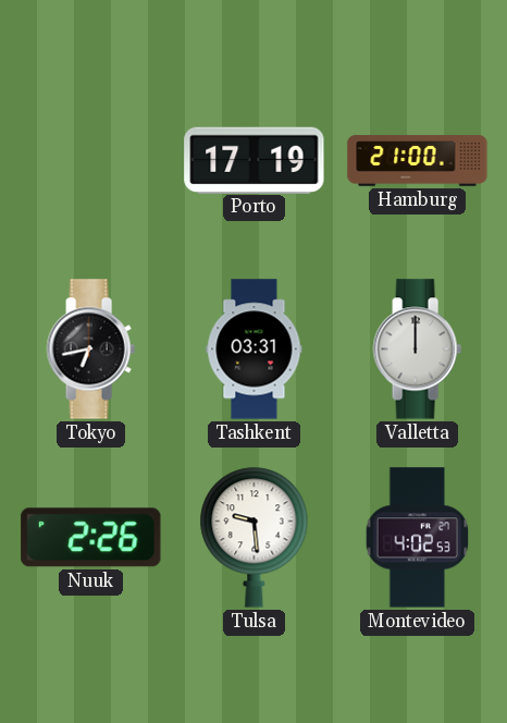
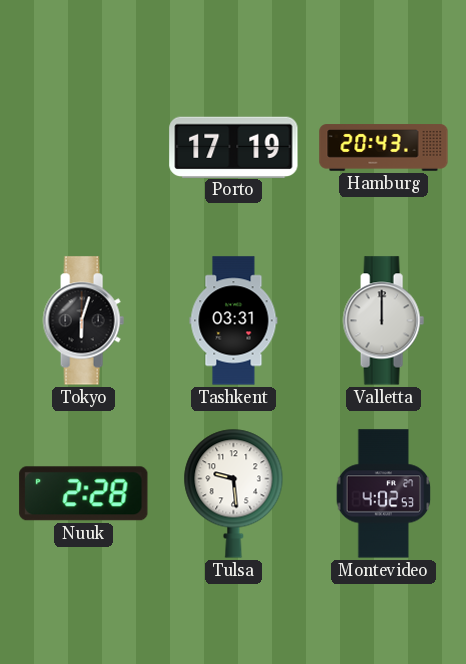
Hamburg: 21:00 -> 20:43
Tokyo: 6:43 -> 6:03
Nuuk: 2:26 -> 2:28
